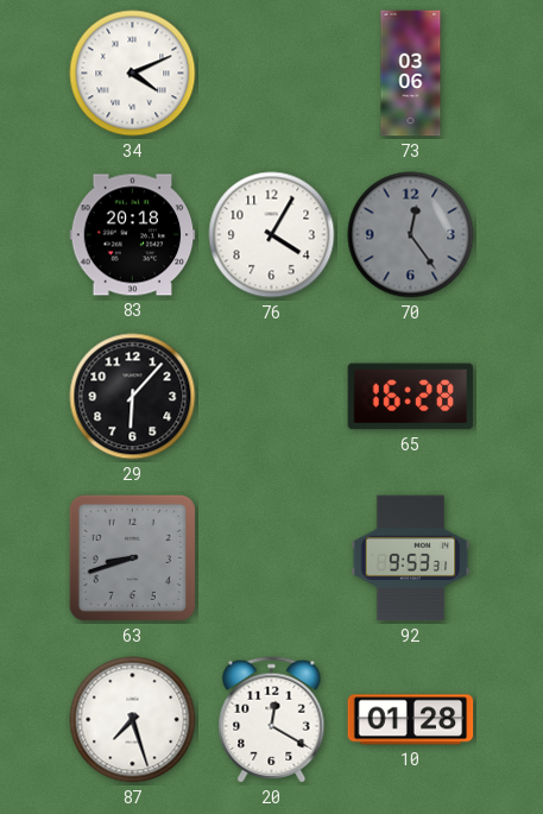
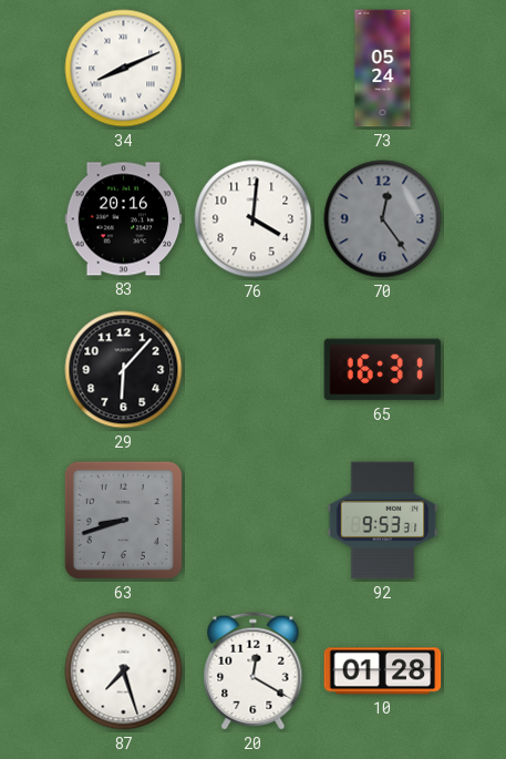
34: 4:11 -> 8:11
73: 03:06 -> 05:24
83: 20:18 -> 20:16
76: 4:05 -> 4:01
65: 16:28 -> 16:31
